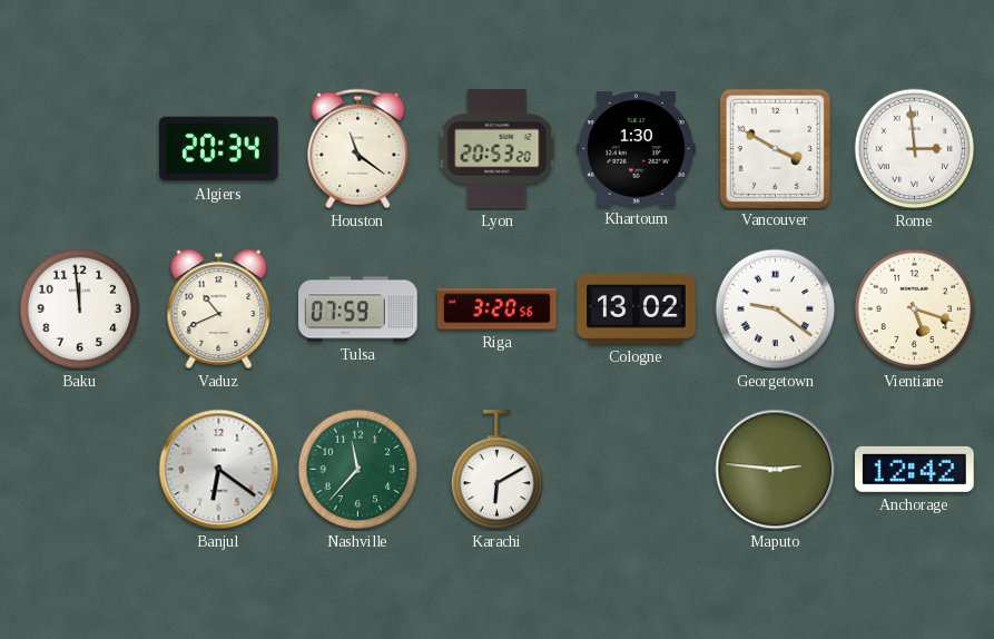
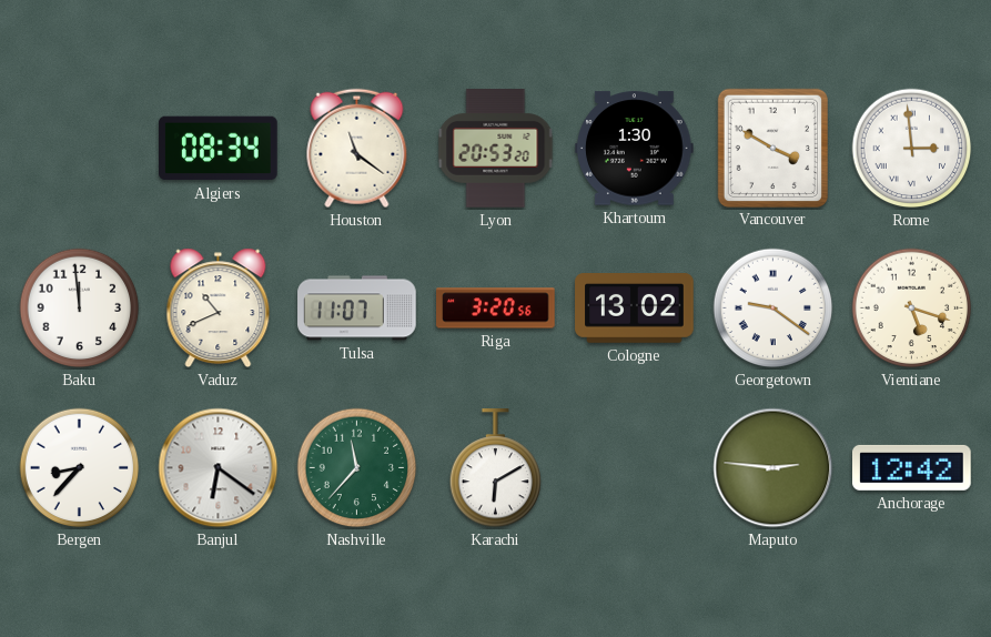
Algiers: 20:34 -> 08:34
Tulsa: 07:59 -> 11:07
Bergen: none -> 8:37
